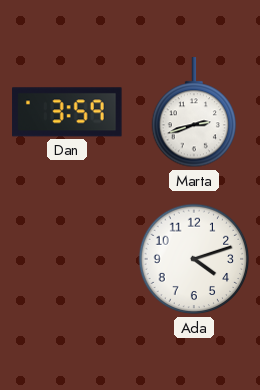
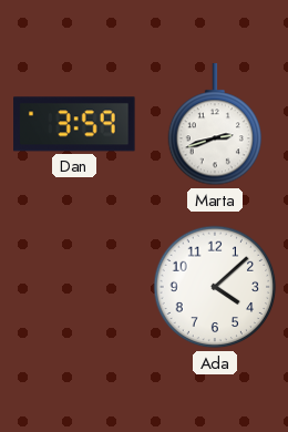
Ada: 4:12 -> 4:08
